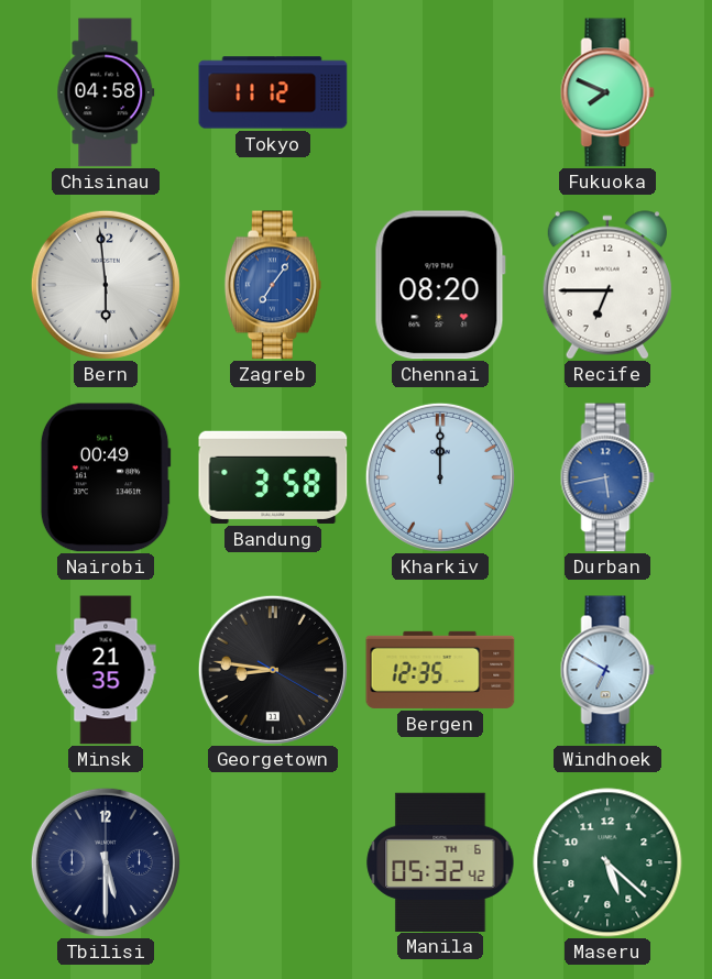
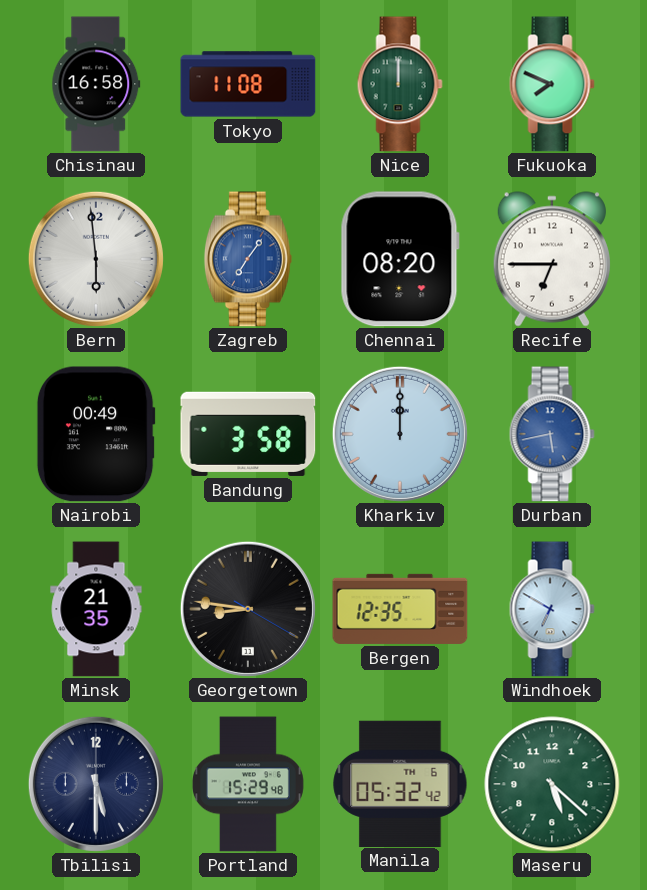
Chisinau: 04:58 -> 16:58
Tokyo: 11:12 -> 11:08
Nice: none -> 12:00
Portland: none -> 15:29
